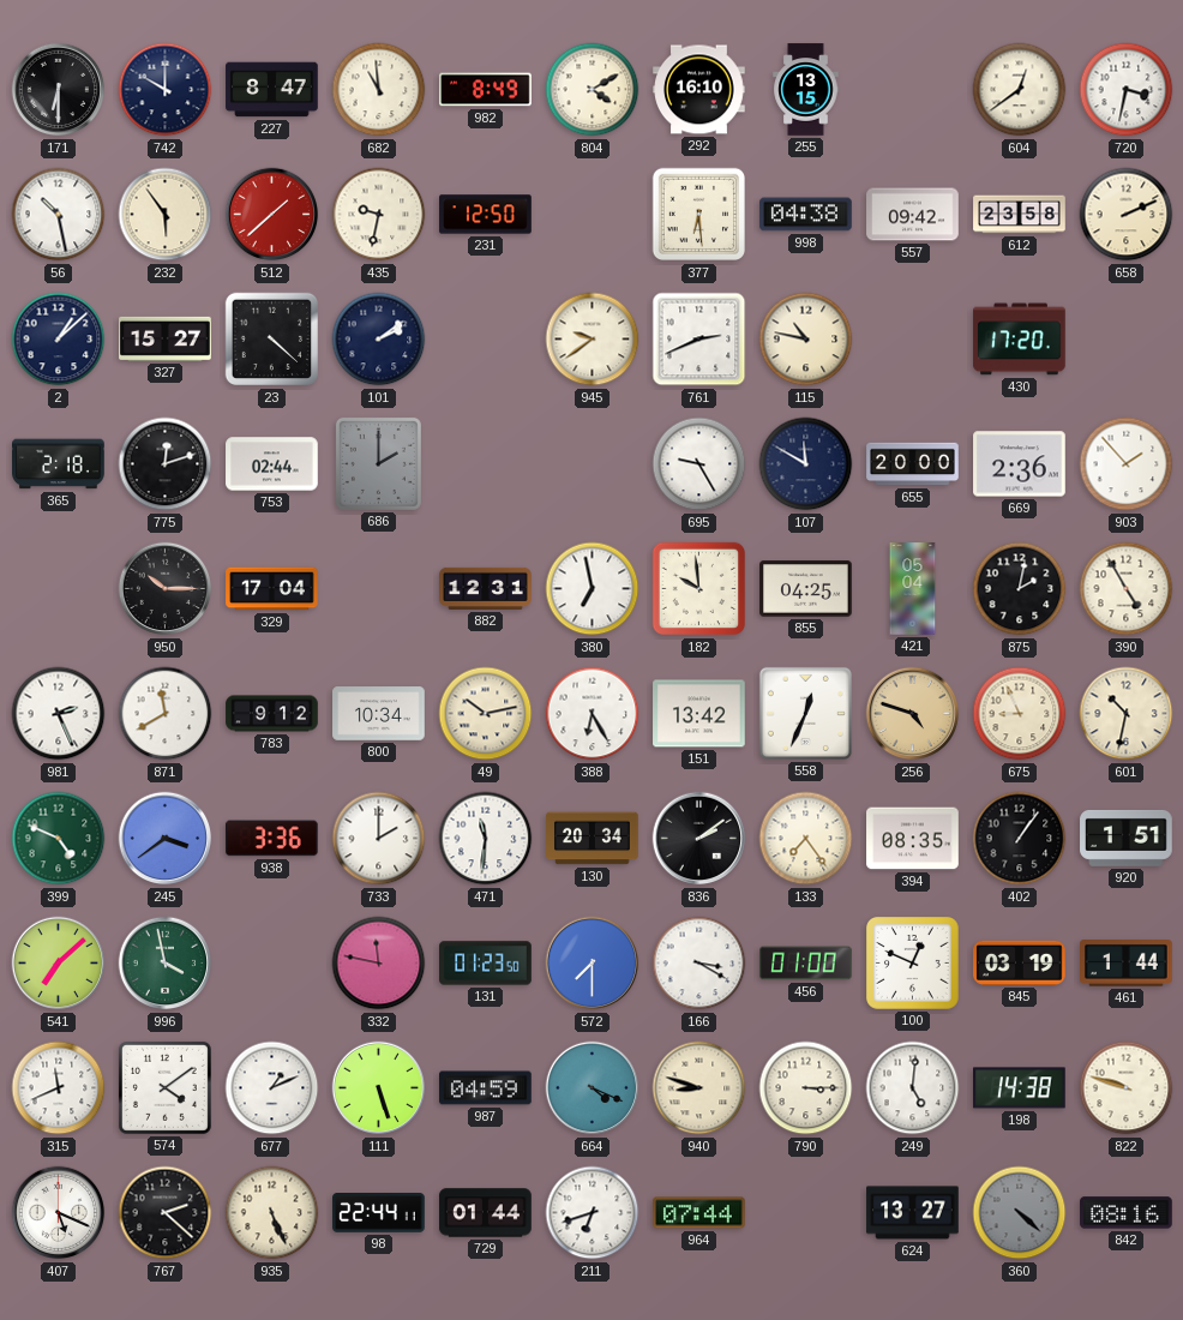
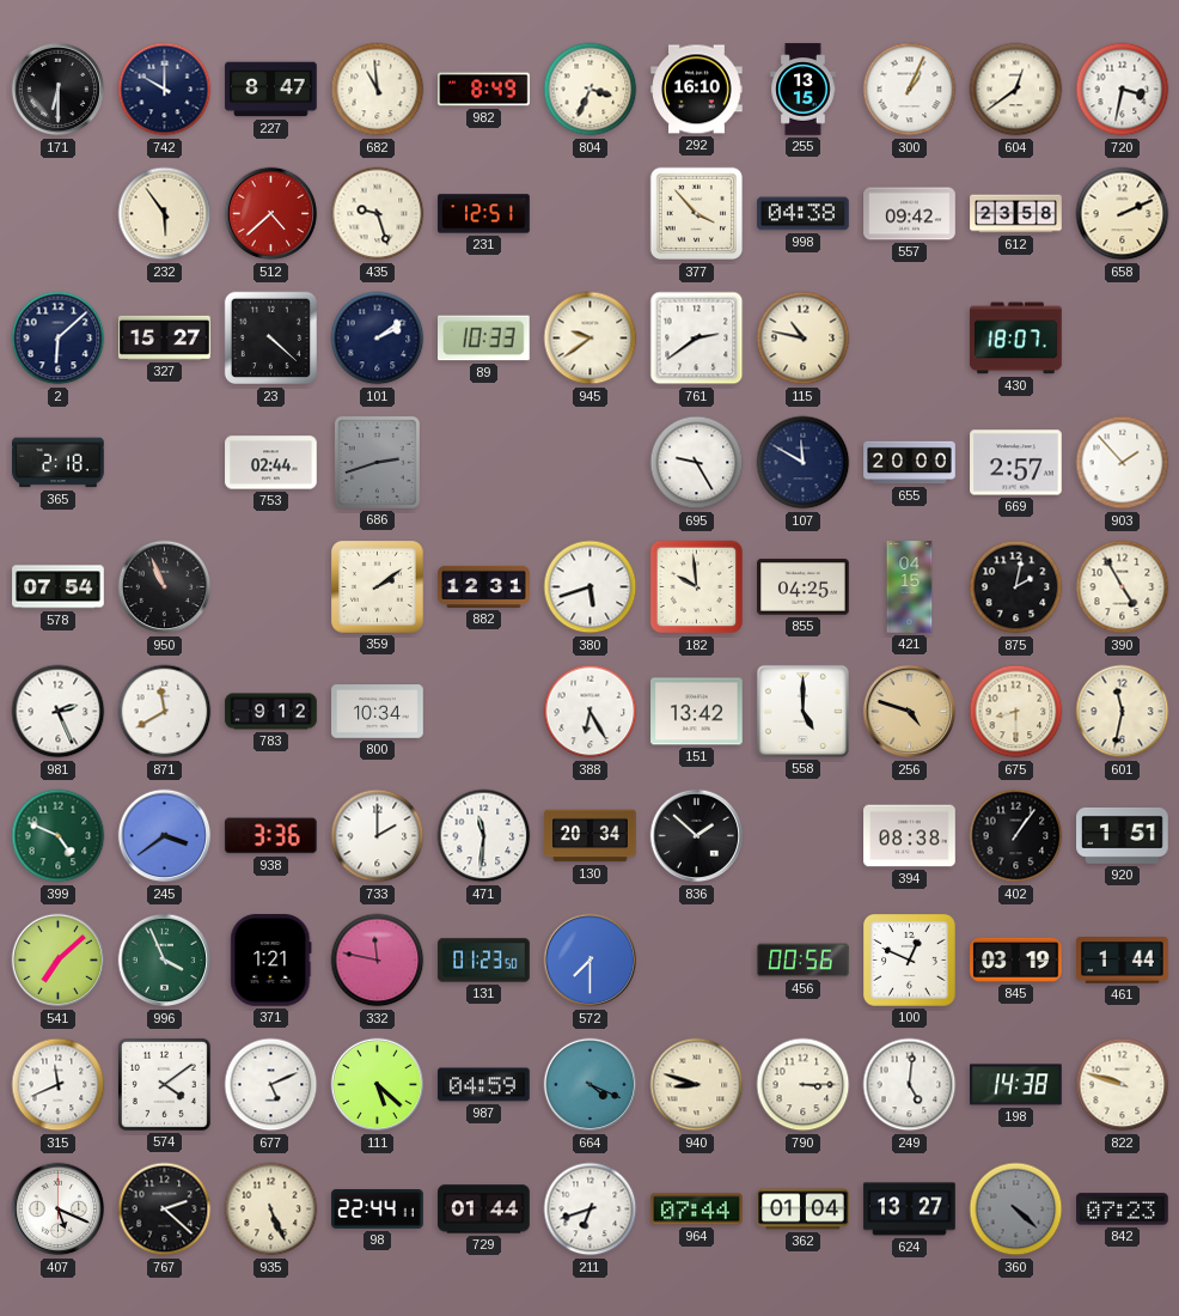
804: 4:10 -> 3:34
300: none -> 1:04
56: 10:28 -> none
512: 1:38 -> 4:38
435: 9:32 -> 9:27
231: 12:50 -> 12:51
377: 6:29 -> 3:53
2: 1:08 -> 6:08
89: none -> 10:33
761: 2:41 -> 2:39
430: 17:20 -> 18:07
775: 12:12 -> none
686: 2:00 -> 2:42
669: 2:36 -> 2:57
578: none -> 07:54
950: 10:15 -> 10:56
329: 17:04 -> none
359: none -> 2:09
380: 6:58 -> 5:42
421: 05:04 -> 04:15
49: 10:13 -> none
558: 12:34 -> 5:00
675: 8:56 -> 8:30
601: 10:32 -> 11:32
836: 2:09 -> 1:52
133: 7:24 -> none
394: 08:35 -> 08:38
996: 3:58 -> 3:56
371: none -> 1:21
166: 3:20 -> none
456: 01:00 -> 00:56
677: 1:11 -> 5:11
111: 5:27 -> 5:22
362: none -> 01:04
842: 08:16 -> 07:23
